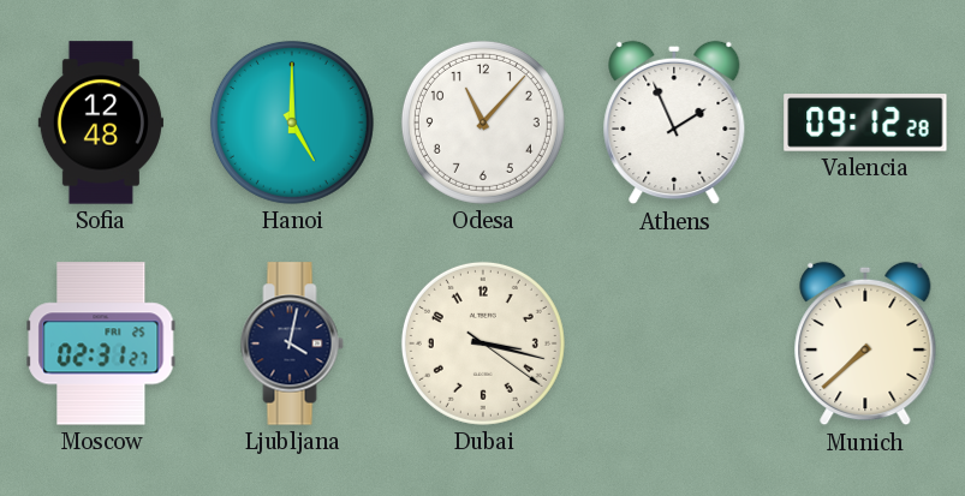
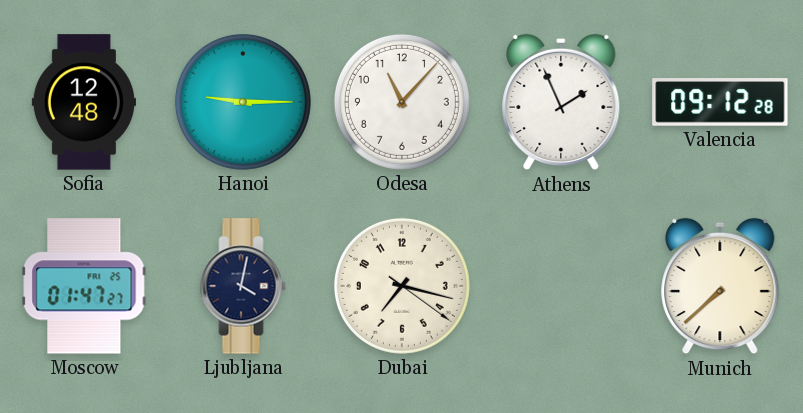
Hanoi: 5:00 -> 9:15
Moscow: 02:31 -> 01:47
Dubai: 3:17 -> 7:17
